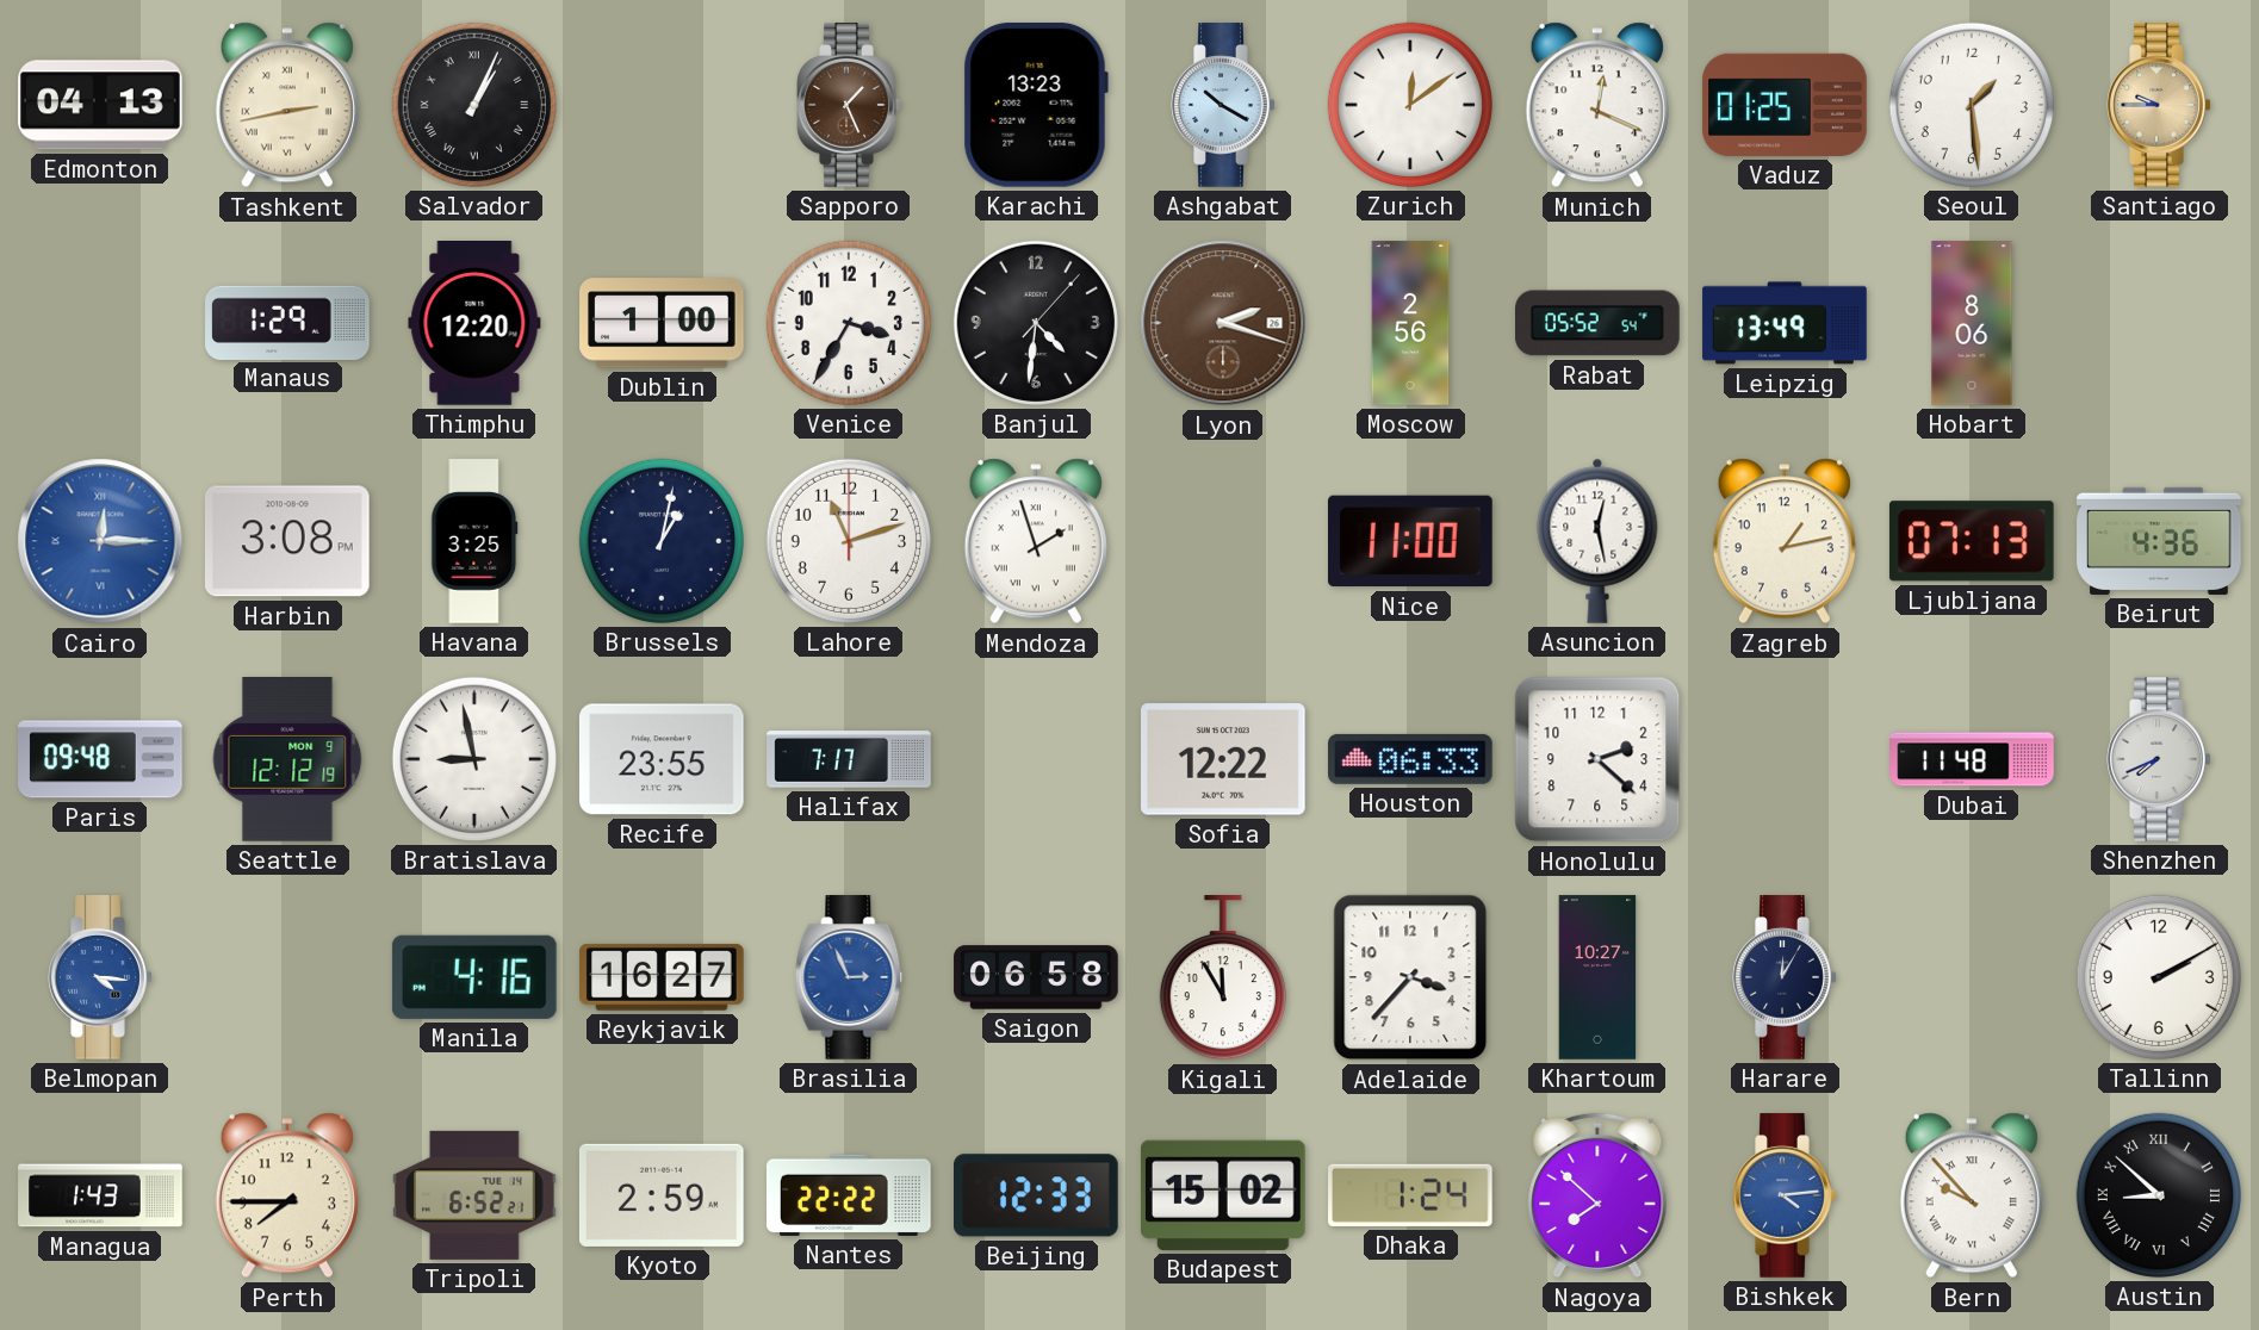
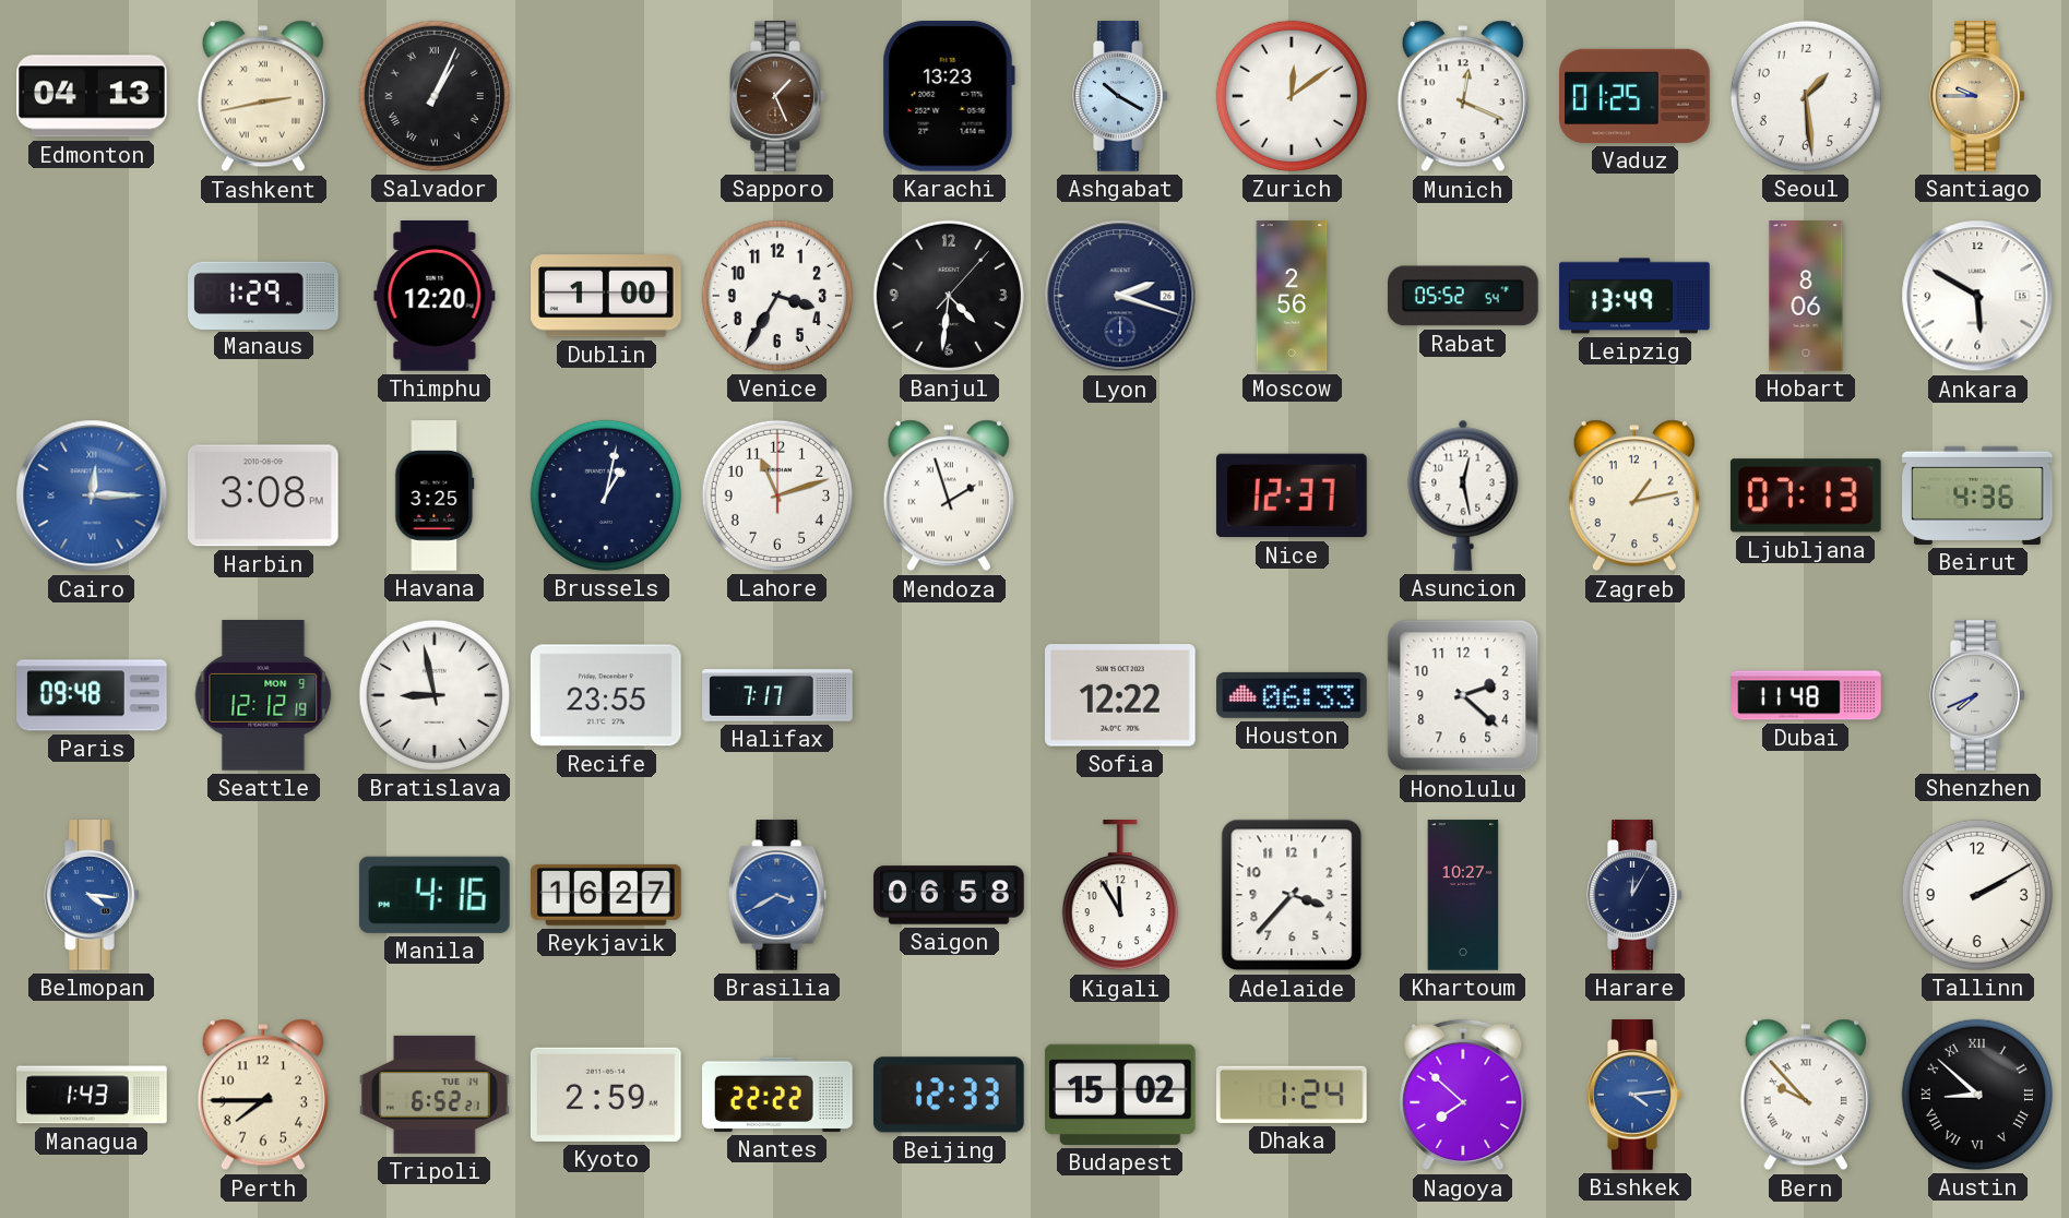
Lyon dial: brown -> navy
Ankara: none -> 5:50
Nice: 11:00 -> 12:37
Brasilia: 2:56 -> 3:40
